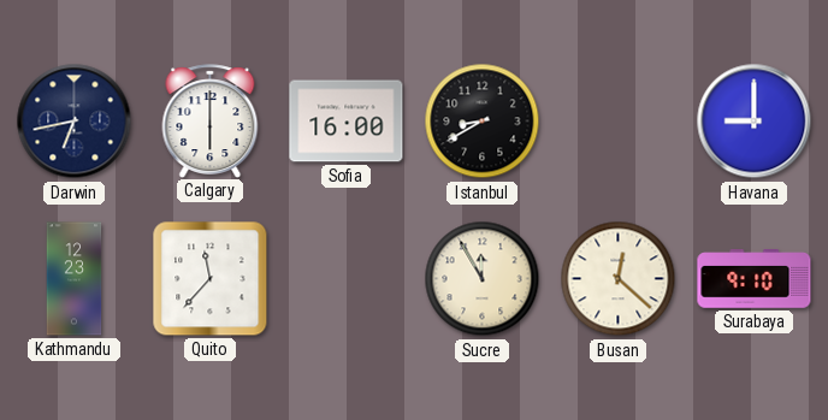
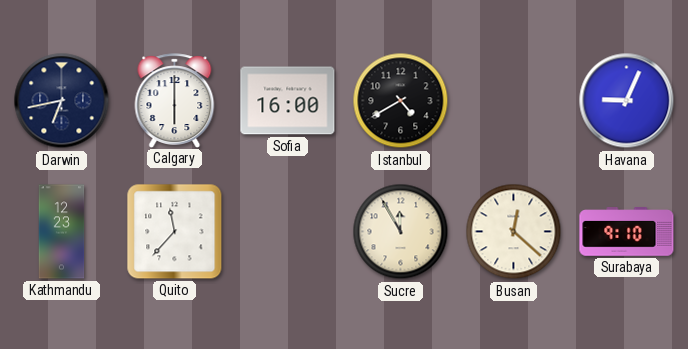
Istanbul: 8:40 -> 4:40
Havana: 9:00 -> 9:04
